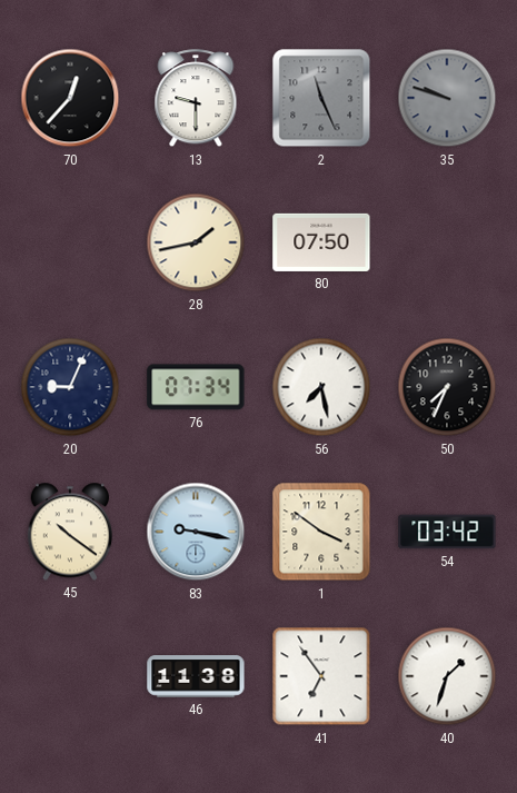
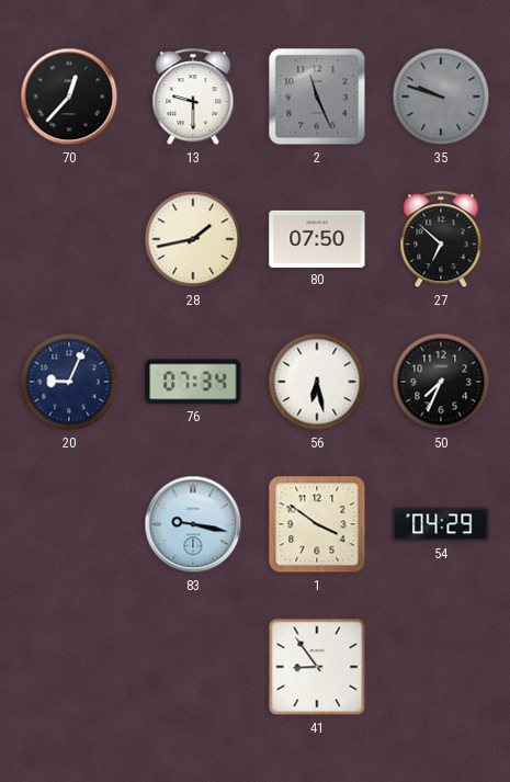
27: none -> 6:52
56: 7:28 -> 6:28
45: 10:21 -> none
54: 03:42 -> 04:29
46: 11:38 -> none
41: 6:54 -> 8:54
40: 1:33 -> none
